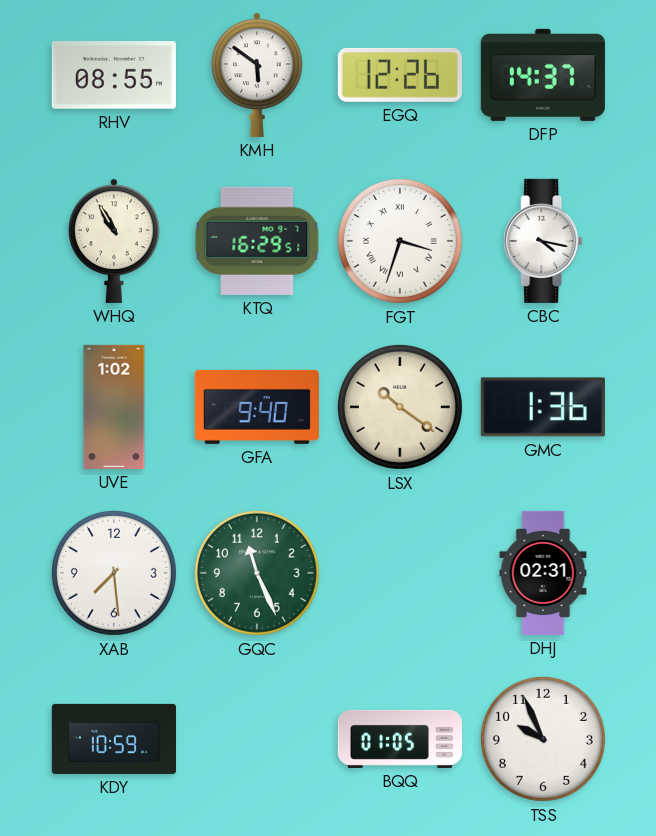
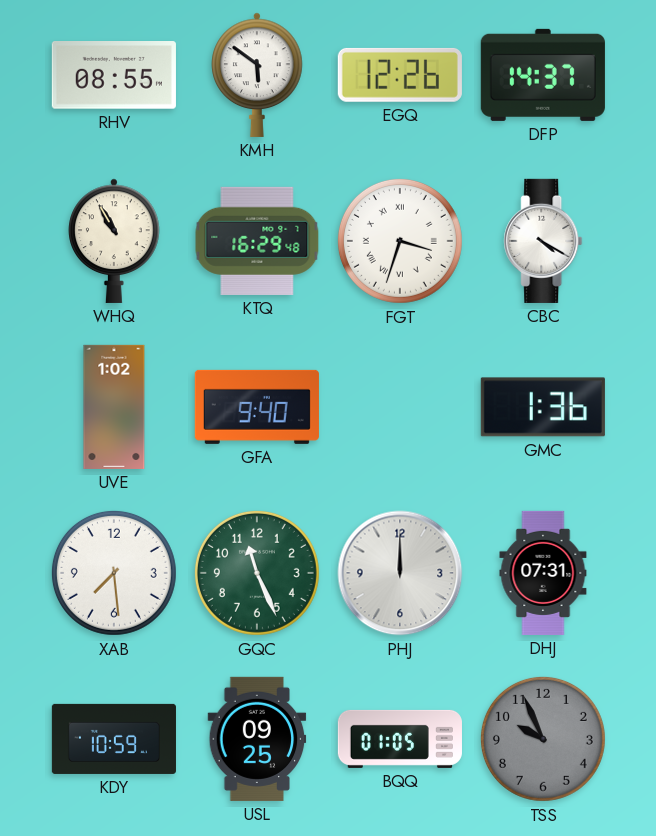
KTQ: 16:29:51 -> 16:29:48
CBC: 4:17 -> 4:20
LSX: 10:21 -> none
PHJ: none -> 12:00
DHJ: 02:31 -> 07:31
USL: none -> 09:25
TSS dial: white -> grey
